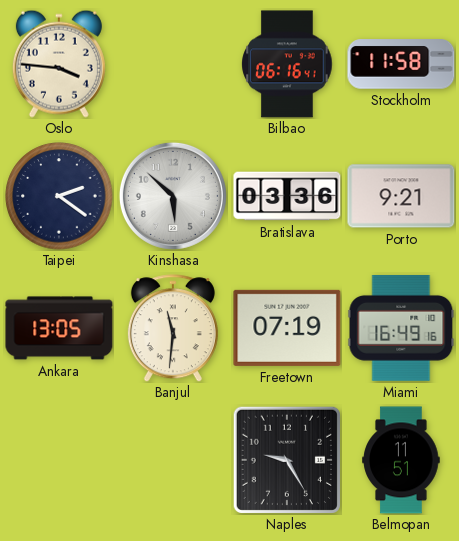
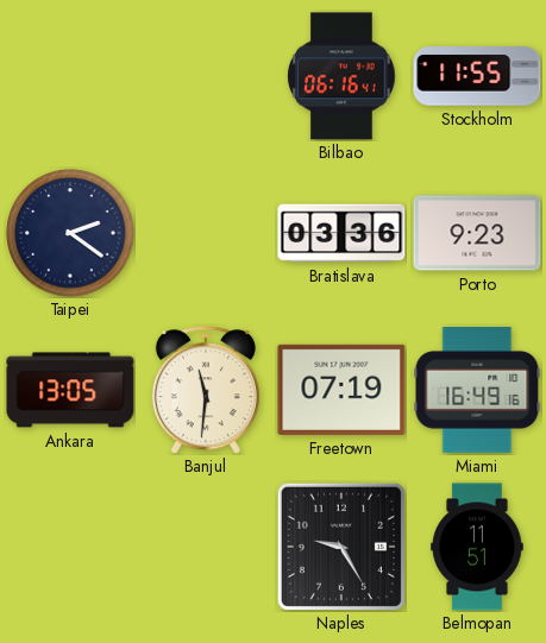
Oslo: 3:46 -> none
Stockholm: 11:58 -> 11:55
Kinshasa: 5:52 -> none
Porto: 9:21 -> 9:23
